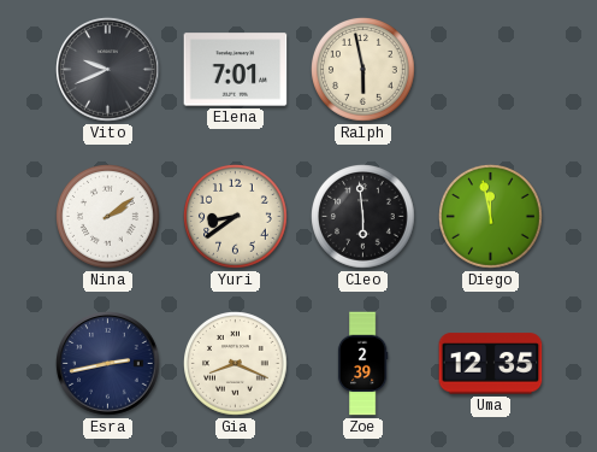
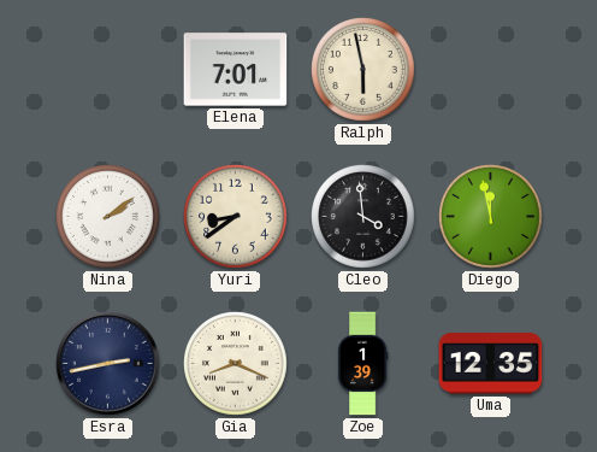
Vito: 9:41 -> none
Cleo: 5:59 -> 3:59
Zoe: 2:39 -> 1:39
